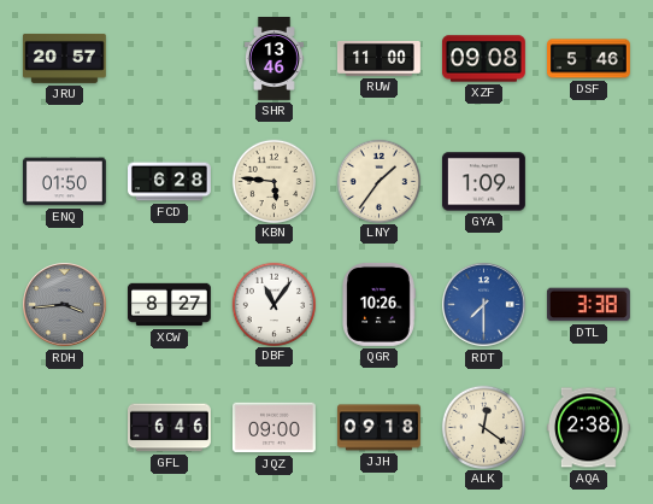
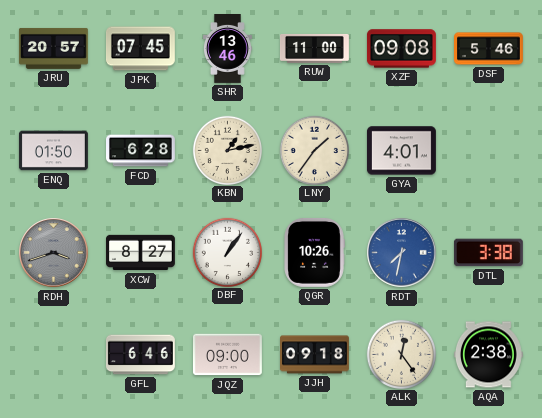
JPK: none -> 07:45
KBN: 5:46 -> 1:13
GYA: 1:09 -> 4:01
RDH: 3:44 -> 3:42
DBF: 11:06 -> 1:06
RDT: 7:30 -> 7:32
ALK: 12:21 -> 12:24
